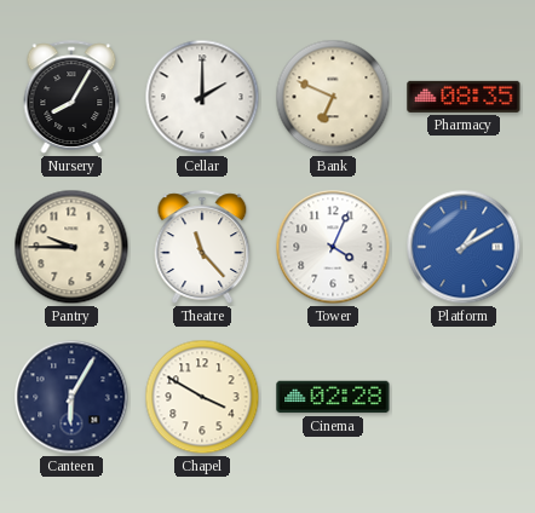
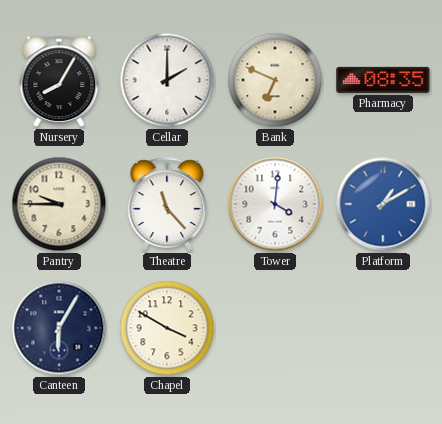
Tower: 4:04 -> 4:01
Cinema: 02:28 -> none
